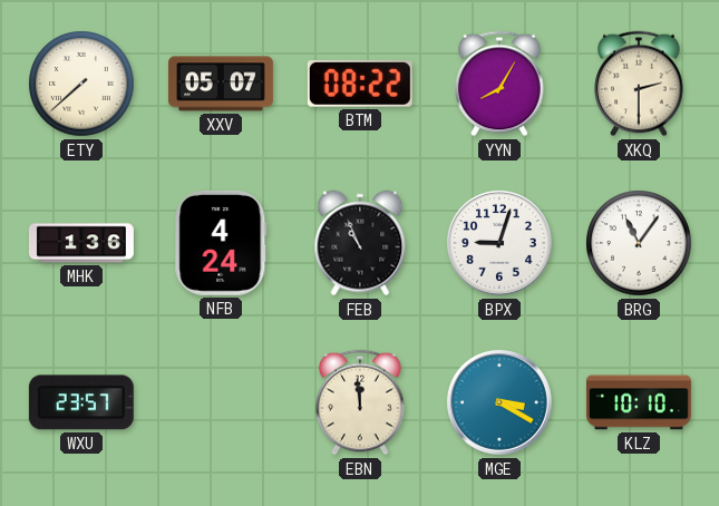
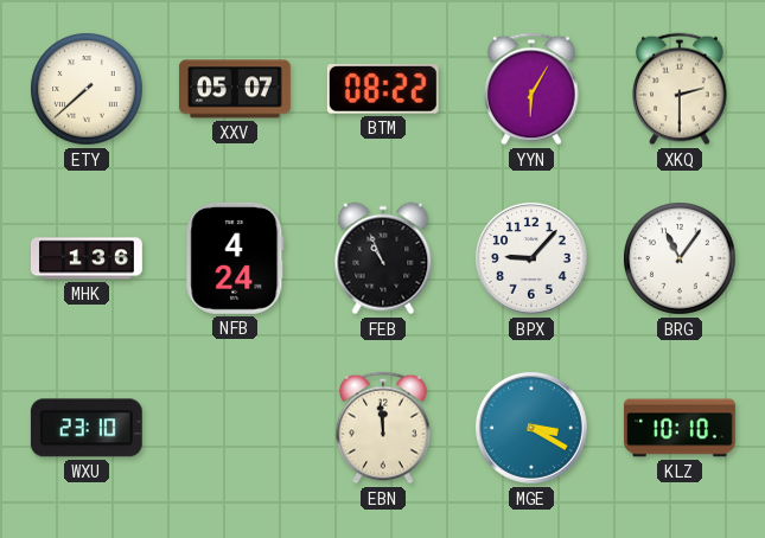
YYN: 8:05 -> 6:05
BPX: 9:03 -> 9:07
WXU: 23:57 -> 23:10
